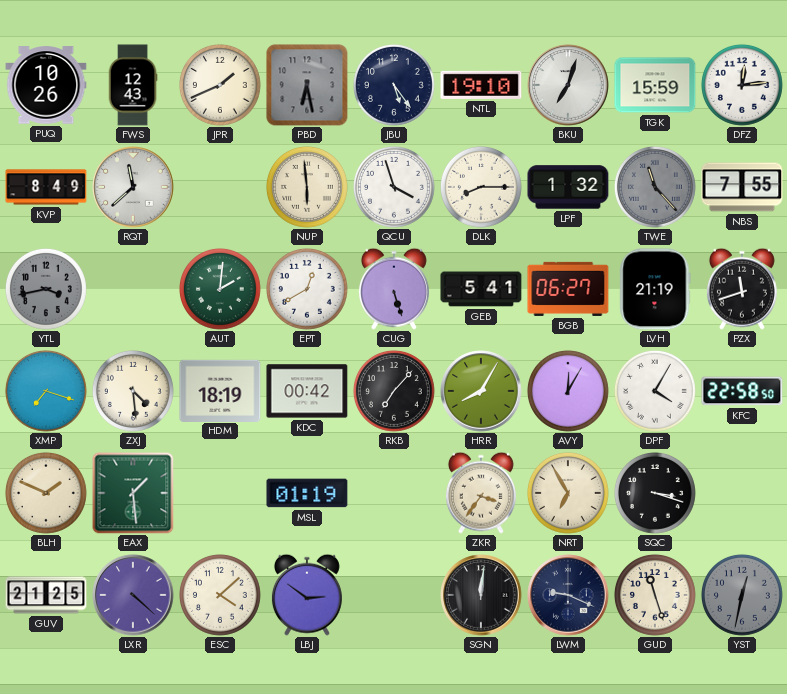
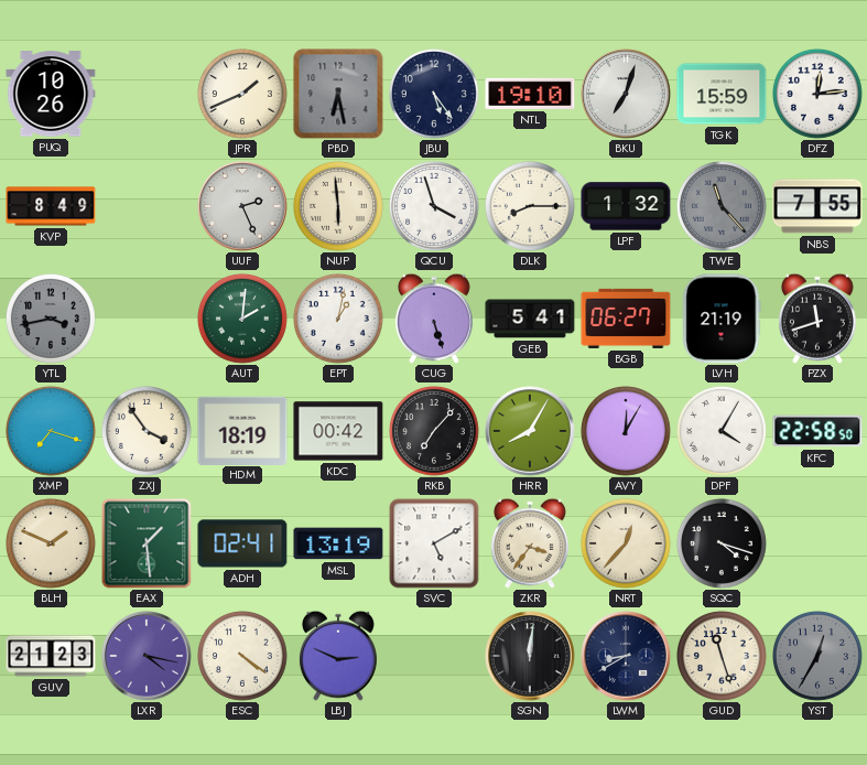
FWS: 12:43 -> none
RQT: 11:38 -> none
UUF: none -> 2:26
EPT: 12:40 -> 1:02
ZXJ: 4:29 -> 3:54
ADH: none -> 02:41
MSL: 01:19 -> 13:19
SVC: none -> 5:10
NRT: 6:55 -> 12:37
SQC: 3:18 -> 4:18
GUV: 21:25 -> 21:23
LXR: 4:22 -> 4:17
ESC: 4:08 -> 4:21
LBJ: 2:51 -> 2:49
LWM: 9:19 -> 8:40
YST: 12:32 -> 12:35
